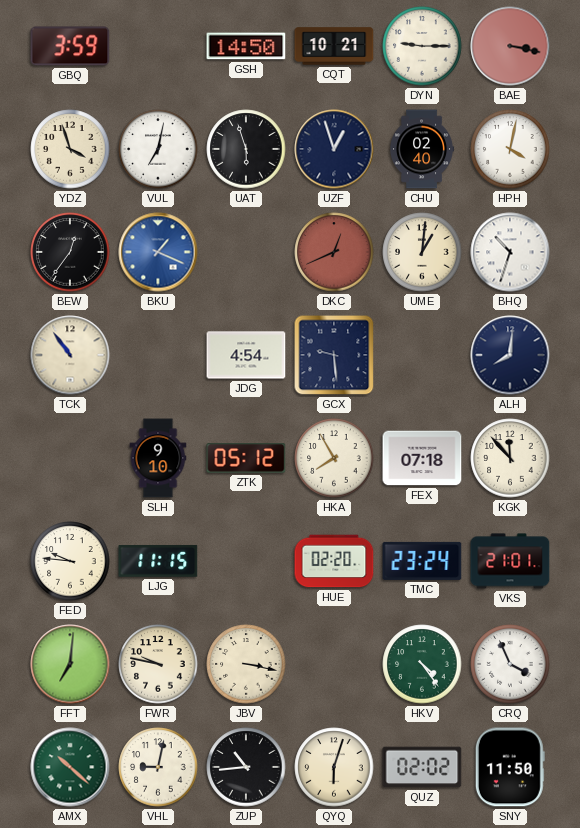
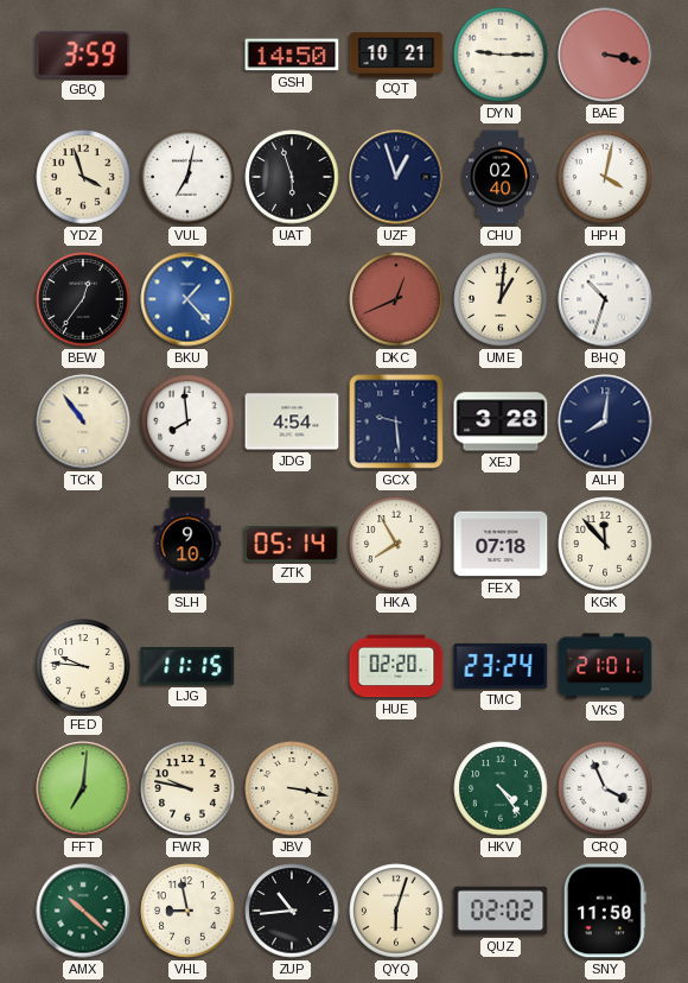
BKU: 1:19 -> 1:23
KCJ: none -> 7:59
XEJ: none -> 3:28
ZTK: 05:12 -> 05:14
VHL: 9:02 -> 8:58
